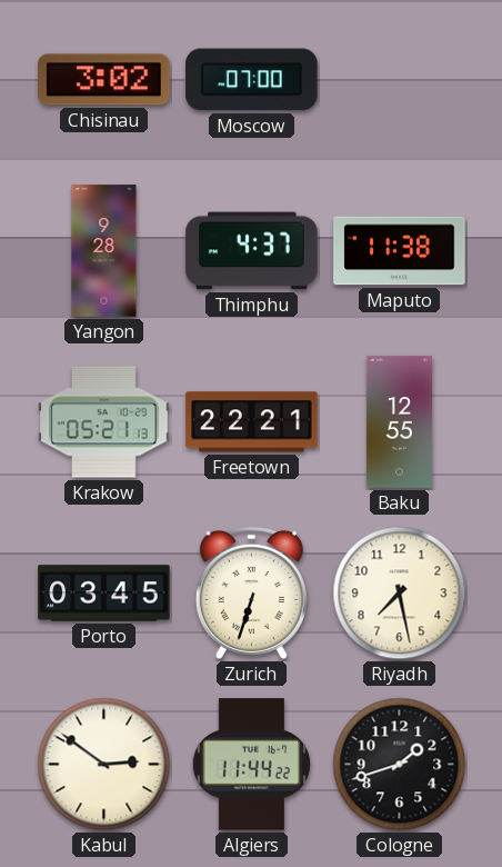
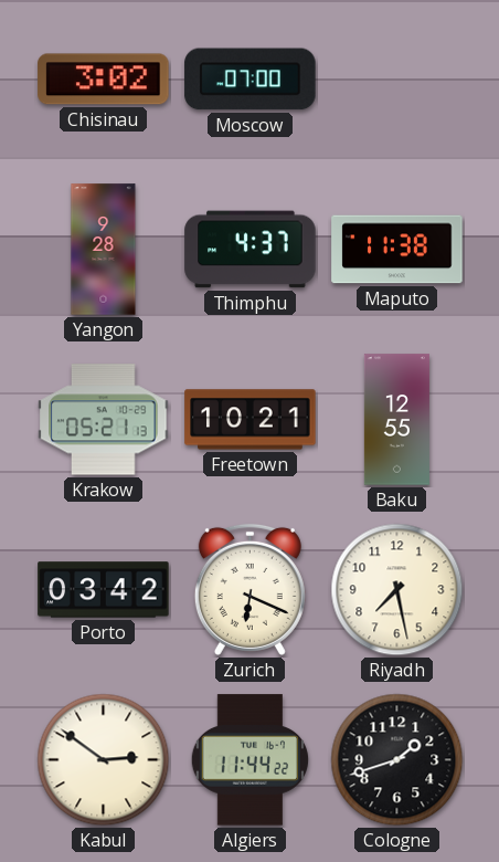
Freetown: 22:21 -> 10:21
Porto: 03:45 -> 03:42
Zurich: 6:33 -> 6:19
